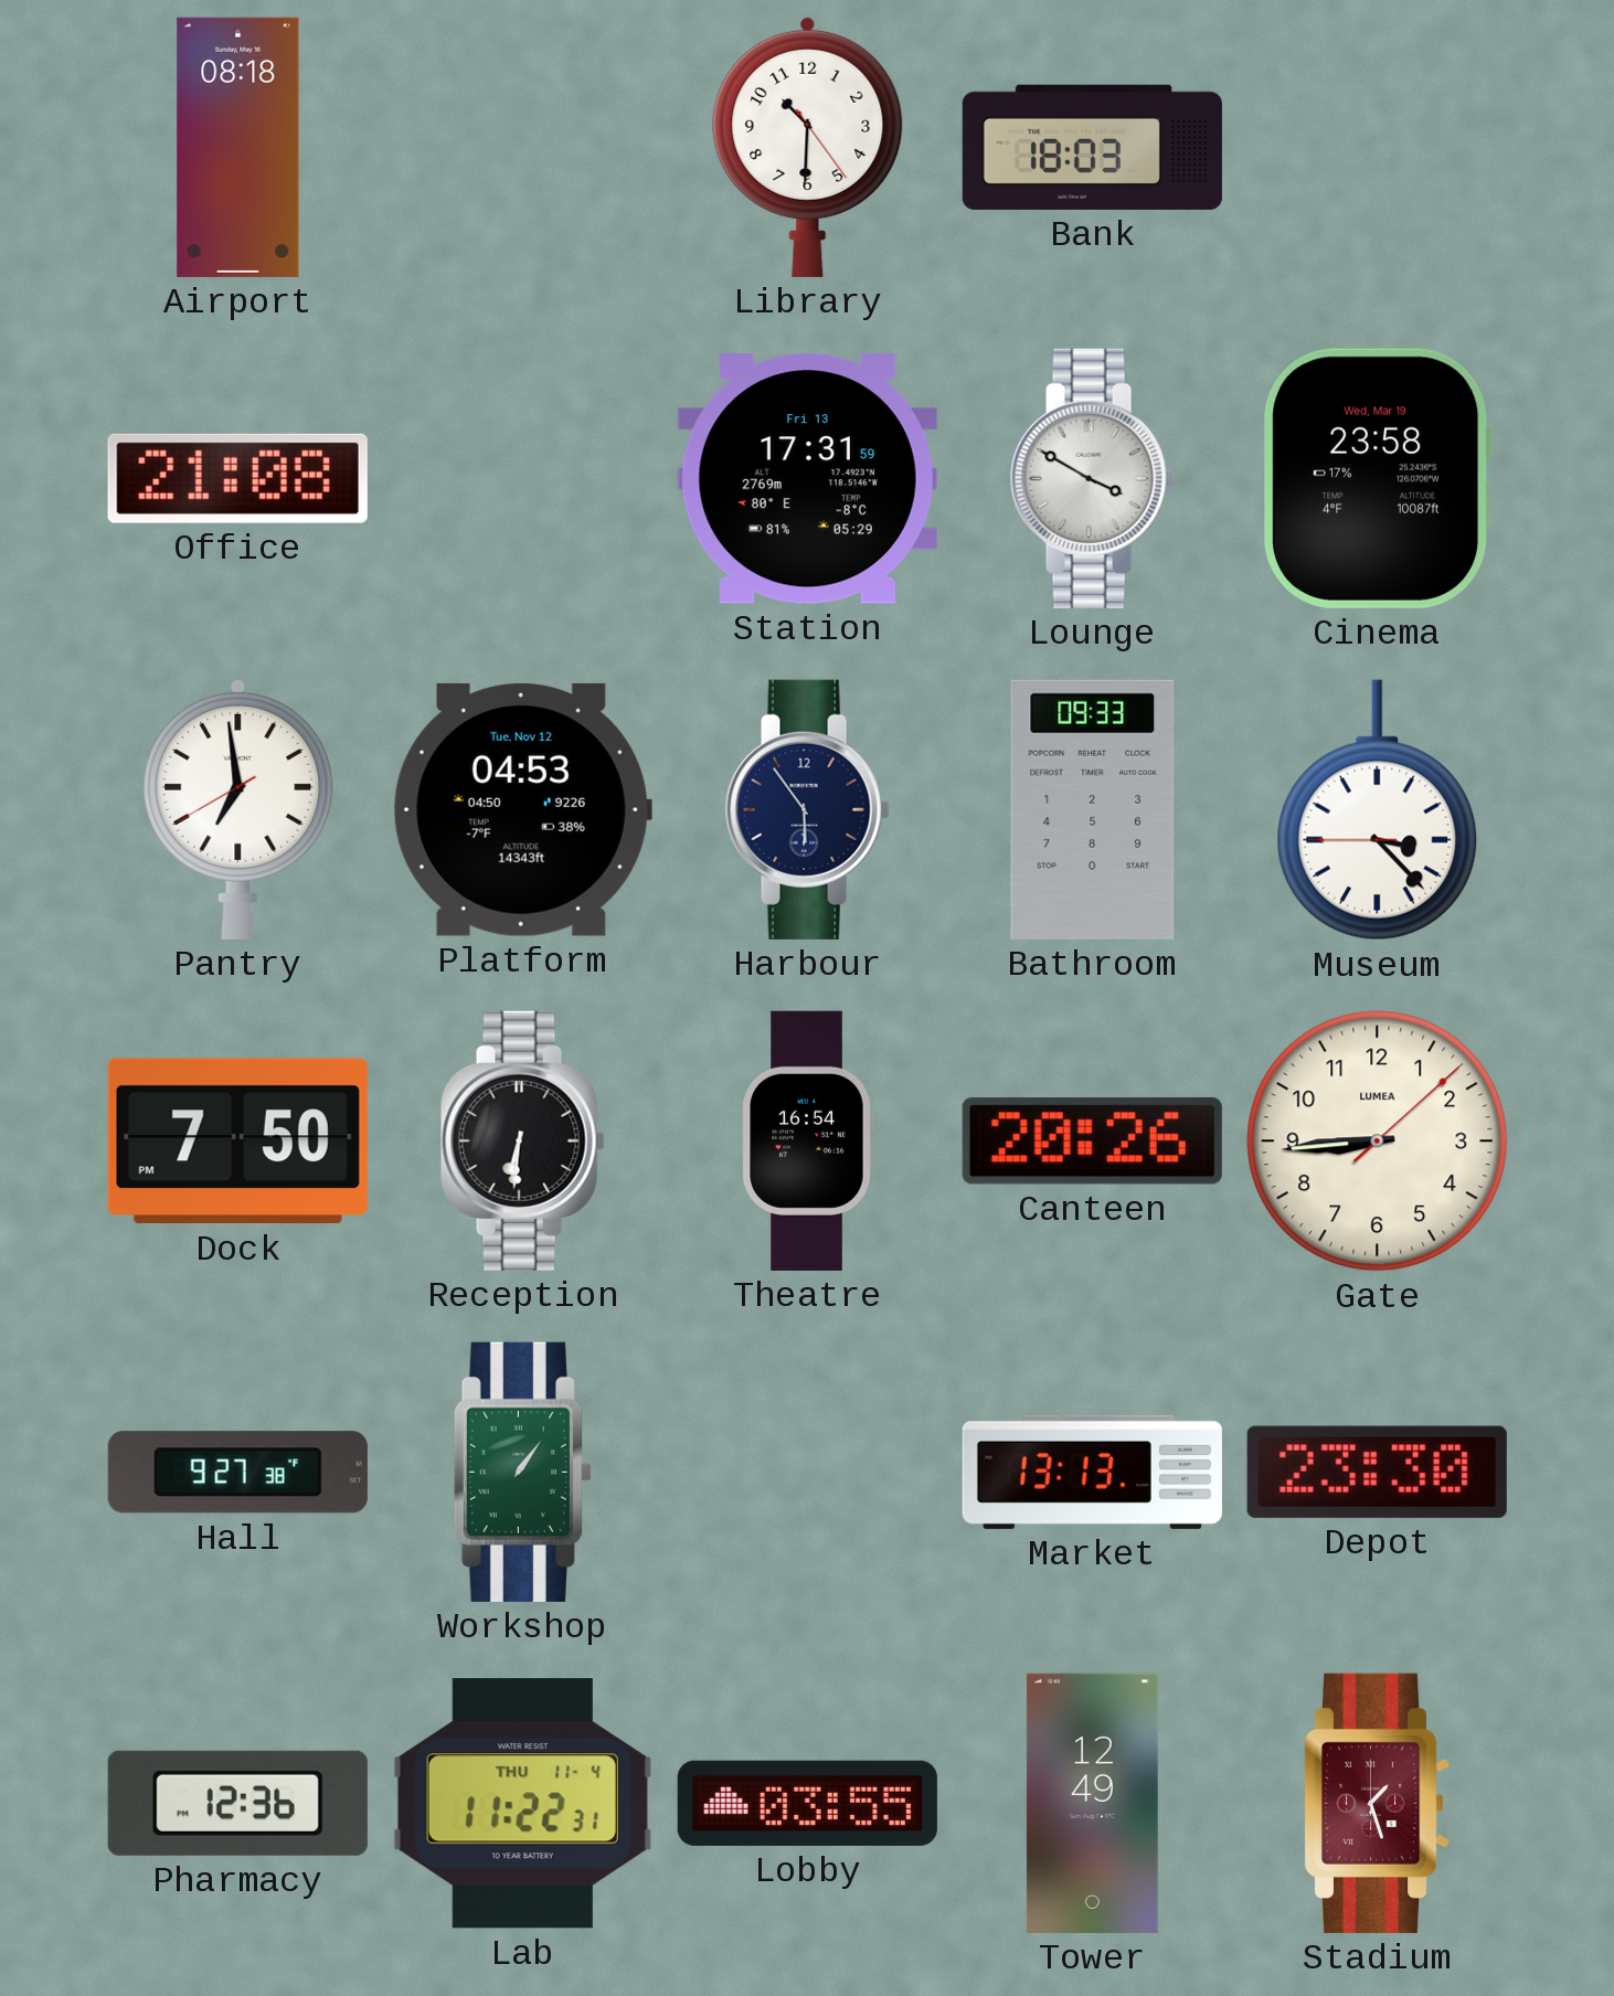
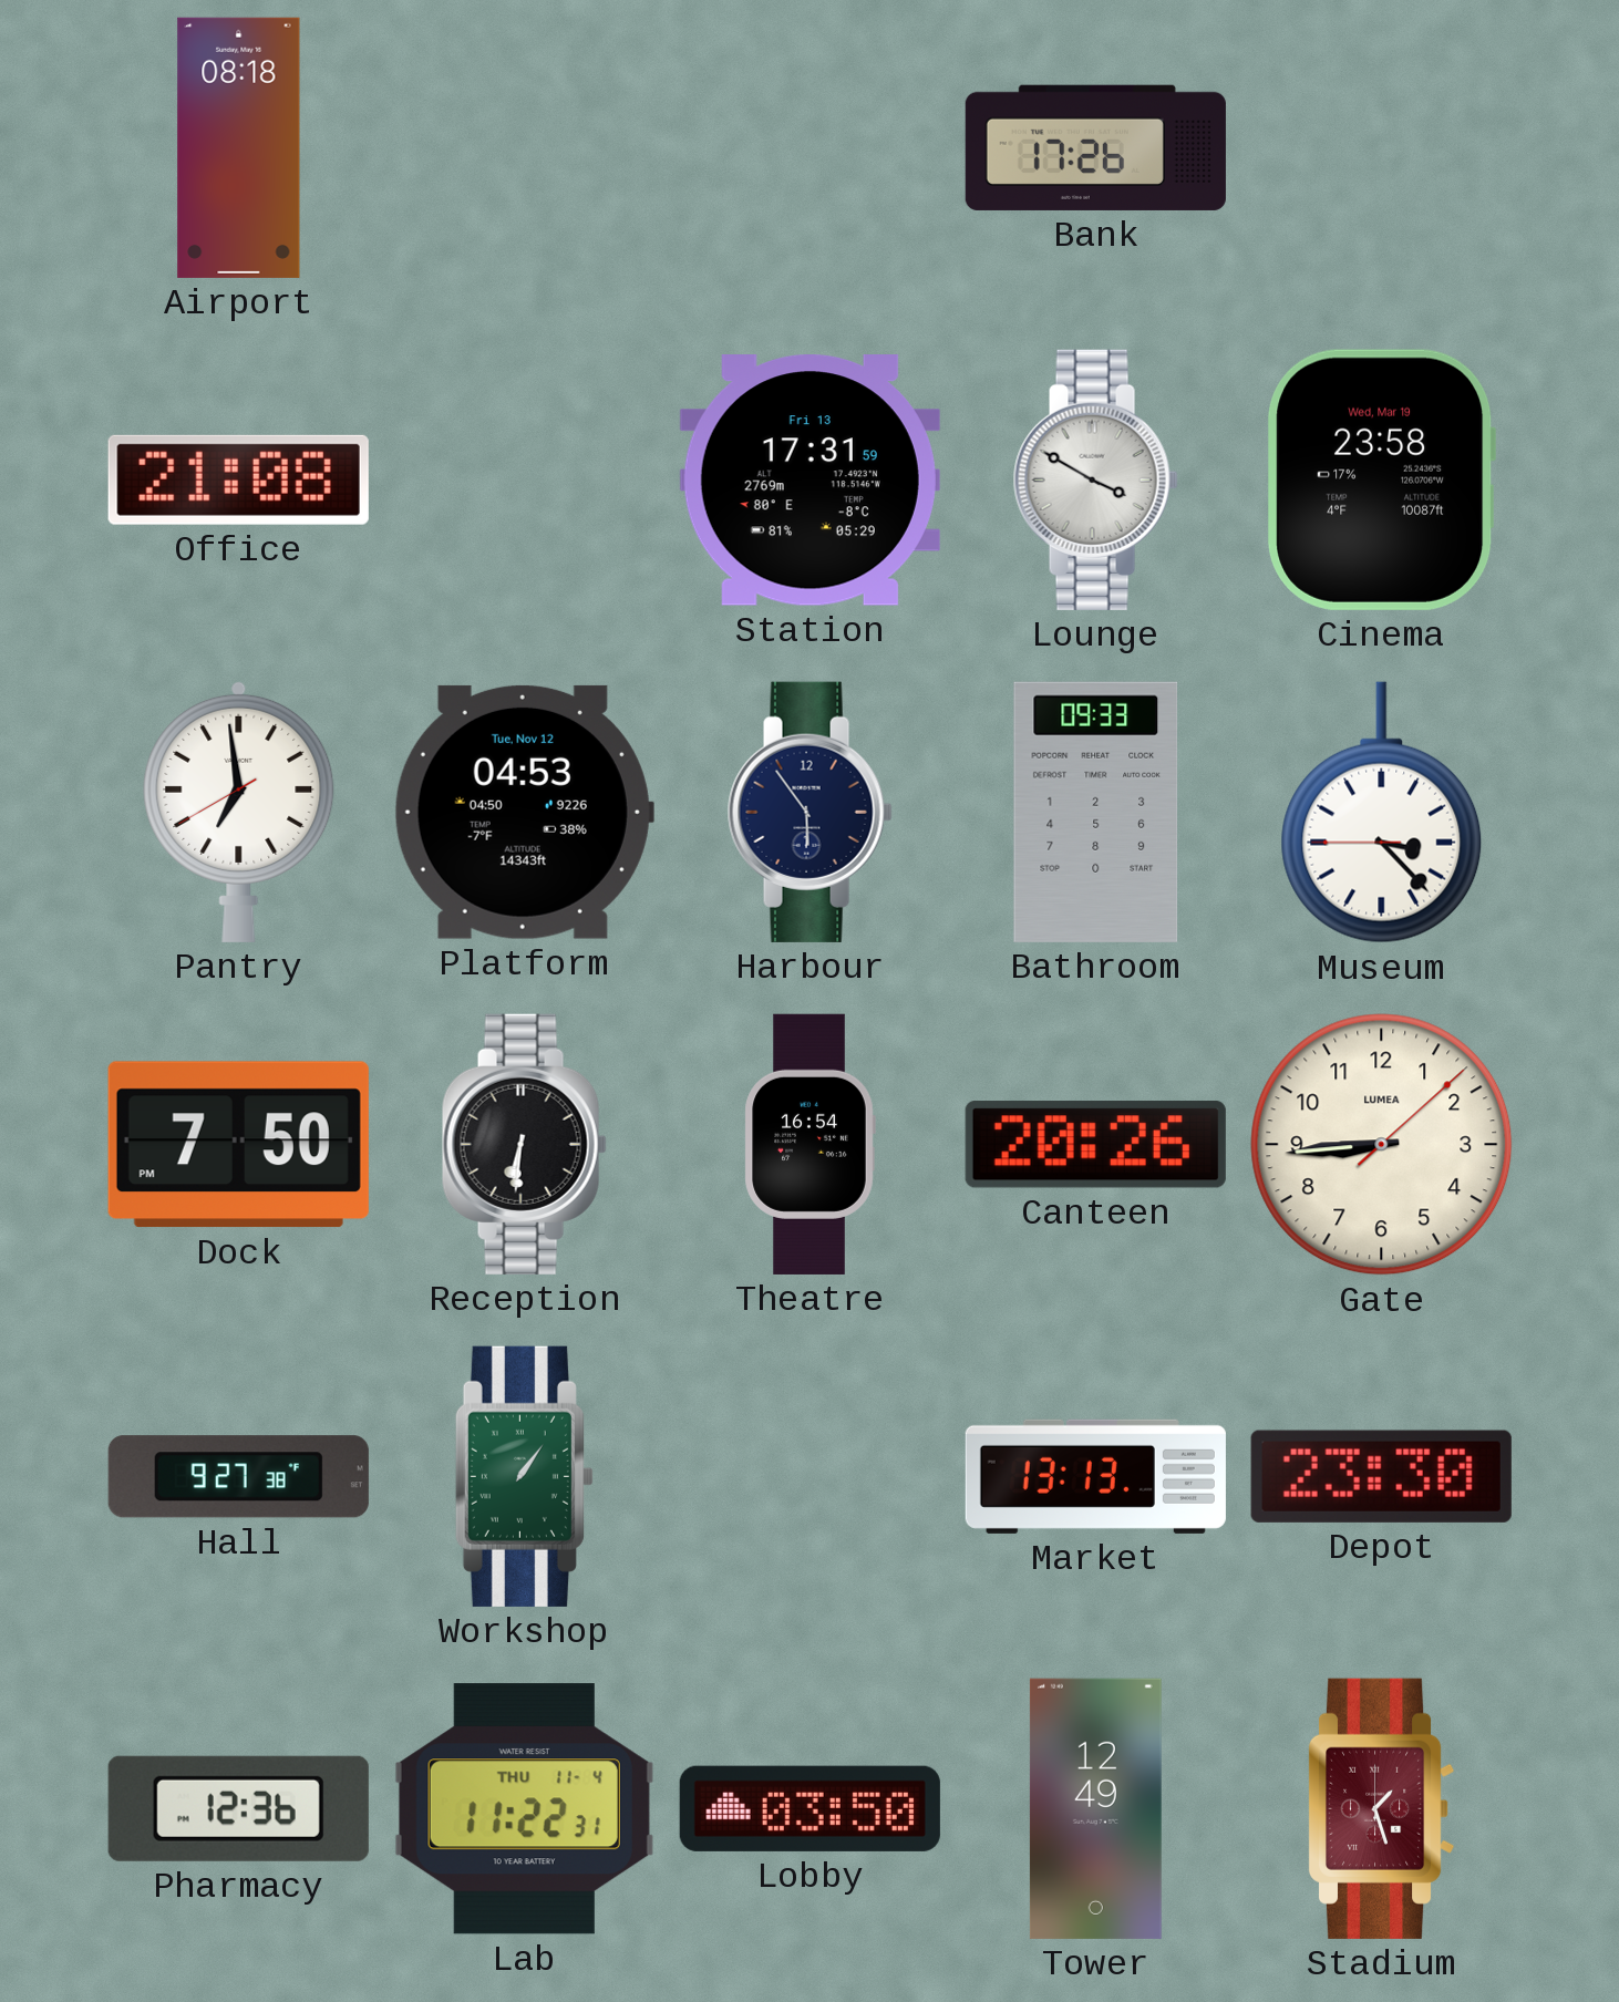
Library: 10:30 -> none
Bank: 18:03 -> 17:26
Lobby: 03:55 -> 03:50
